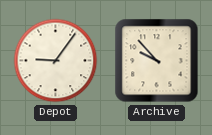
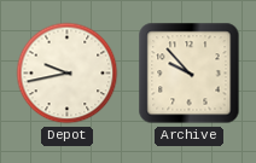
Depot: 9:06 -> 9:43
